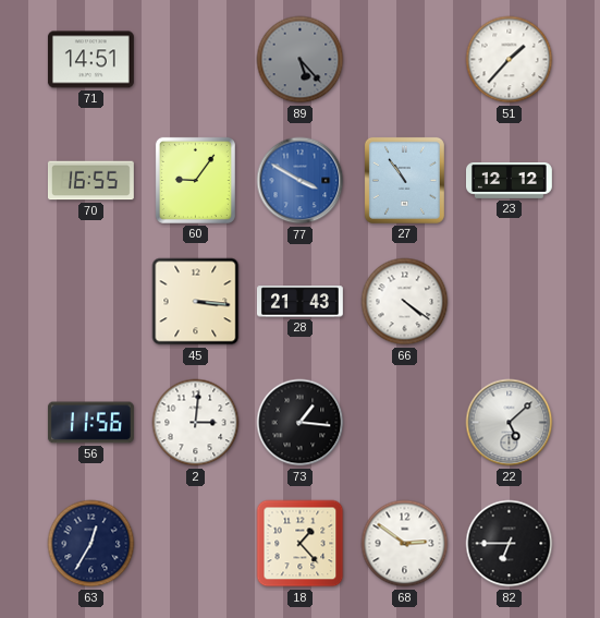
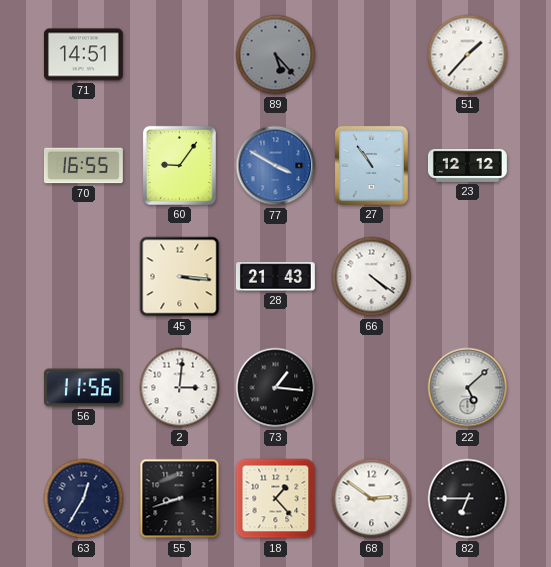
55: none -> 8:42
